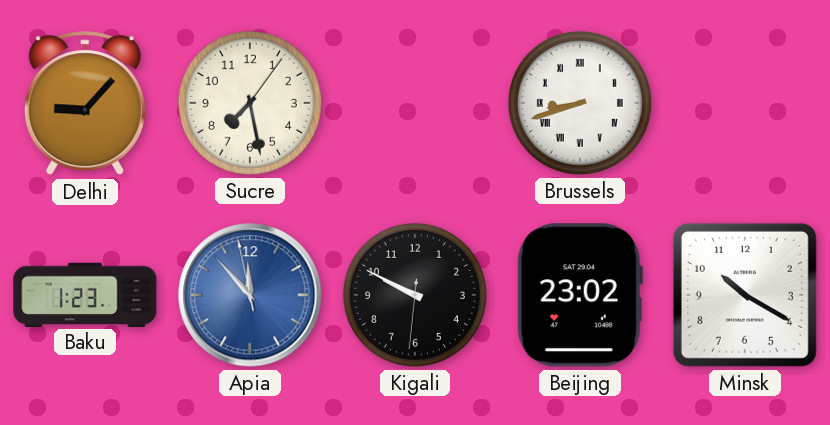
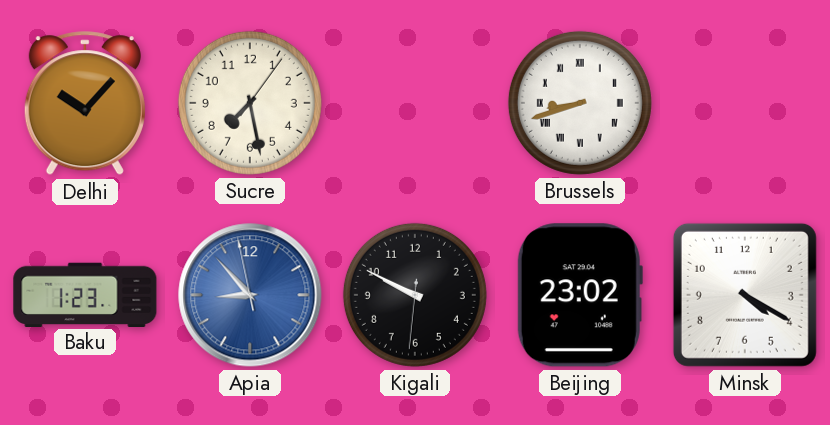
Delhi: 9:07 -> 10:07
Apia: 11:52 -> 8:52
Minsk: 10:20 -> 4:20
